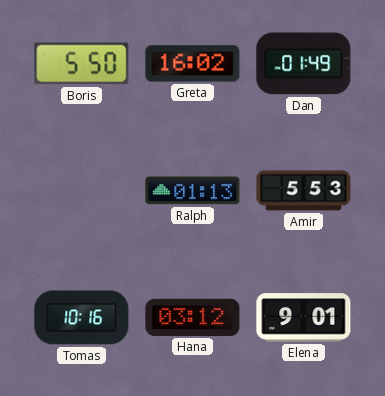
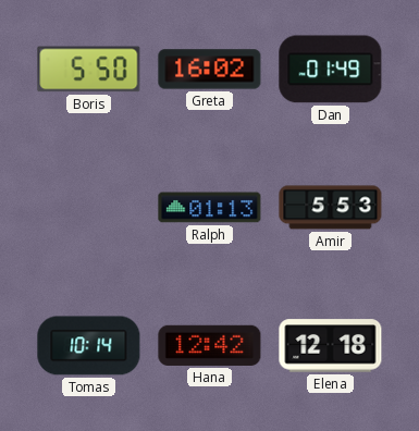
Tomas: 10:16 -> 10:14
Hana: 03:12 -> 12:42
Elena: 9:01 -> 12:18
